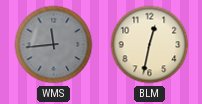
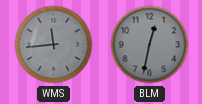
BLM dial: cream -> grey
